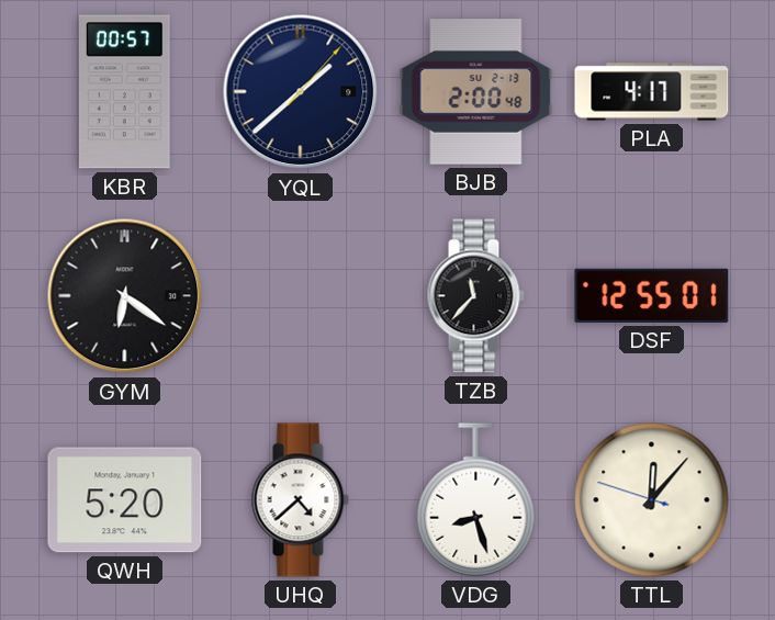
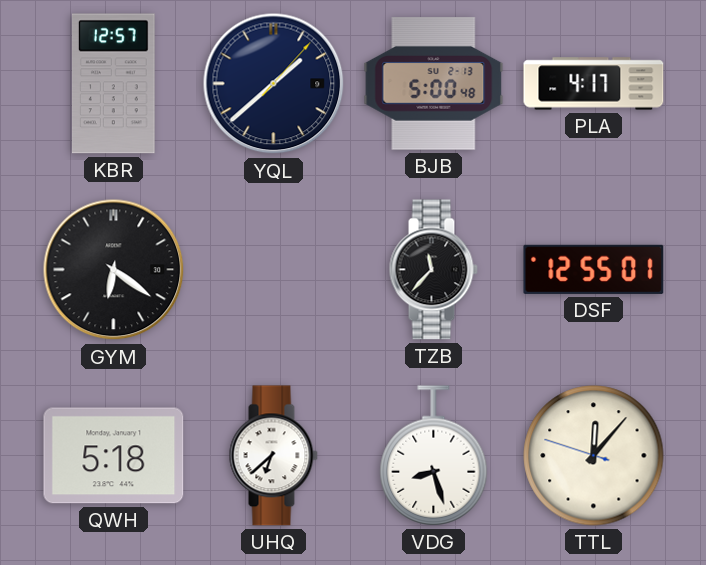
KBR: 00:57 -> 12:57
BJB: 2:00 -> 5:00
QWH: 5:20 -> 5:18
UHQ: 4:38 -> 6:38
